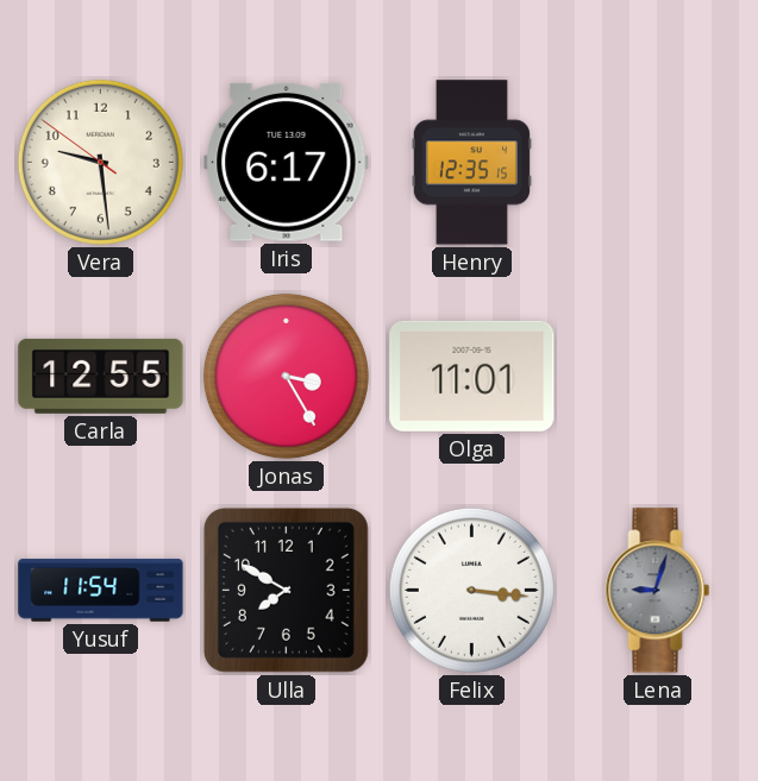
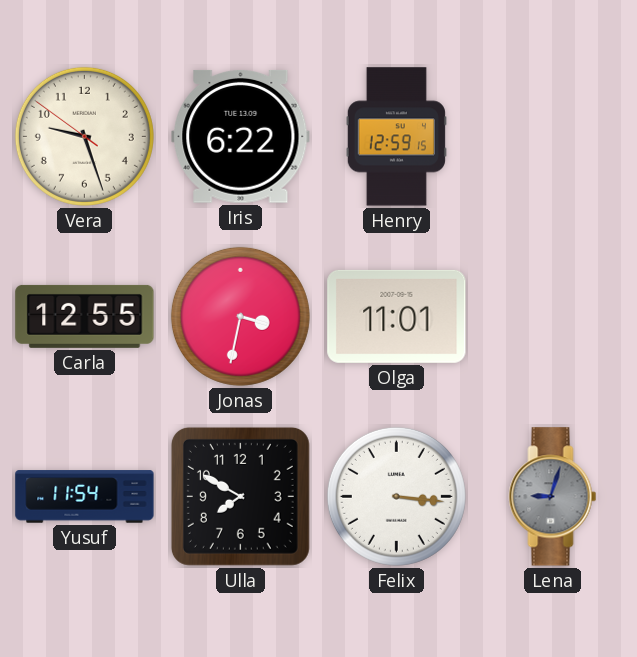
Vera: 9:28 -> 9:26
Iris: 6:17 -> 6:22
Henry: 12:35 -> 12:59
Jonas: 3:25 -> 3:32
